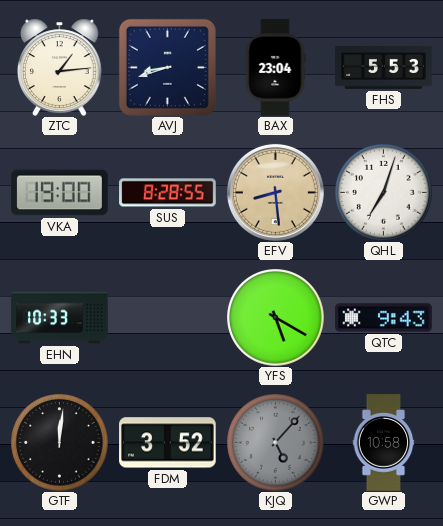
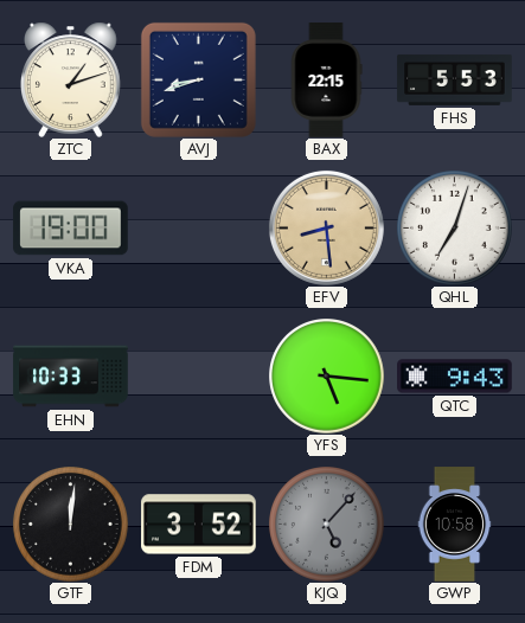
ZTC: 1:14 -> 1:12
BAX: 23:04 -> 22:15
SUS: 8:28 -> none
YFS: 5:20 -> 5:16
